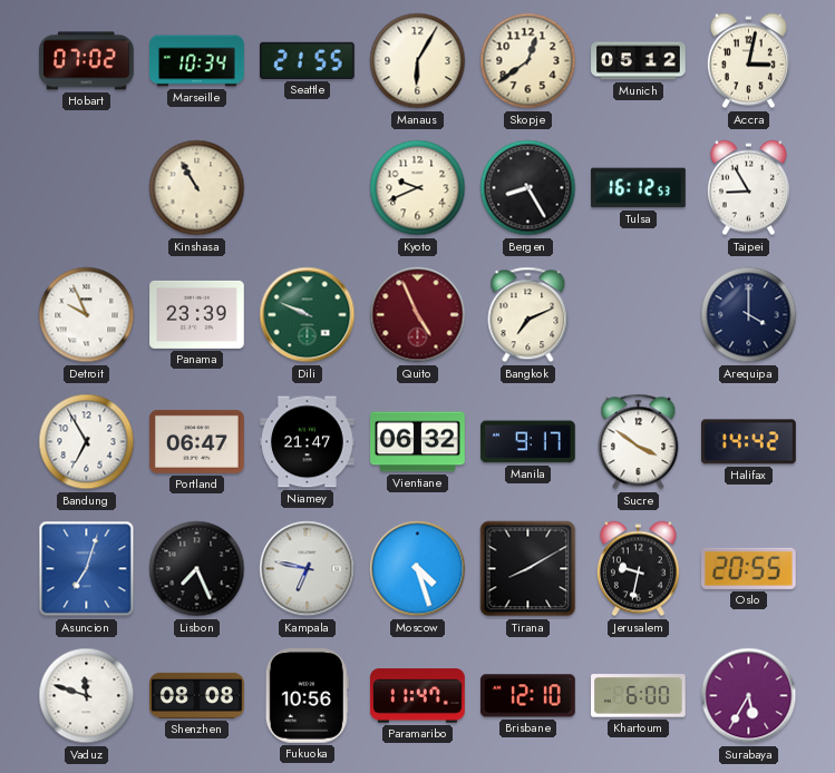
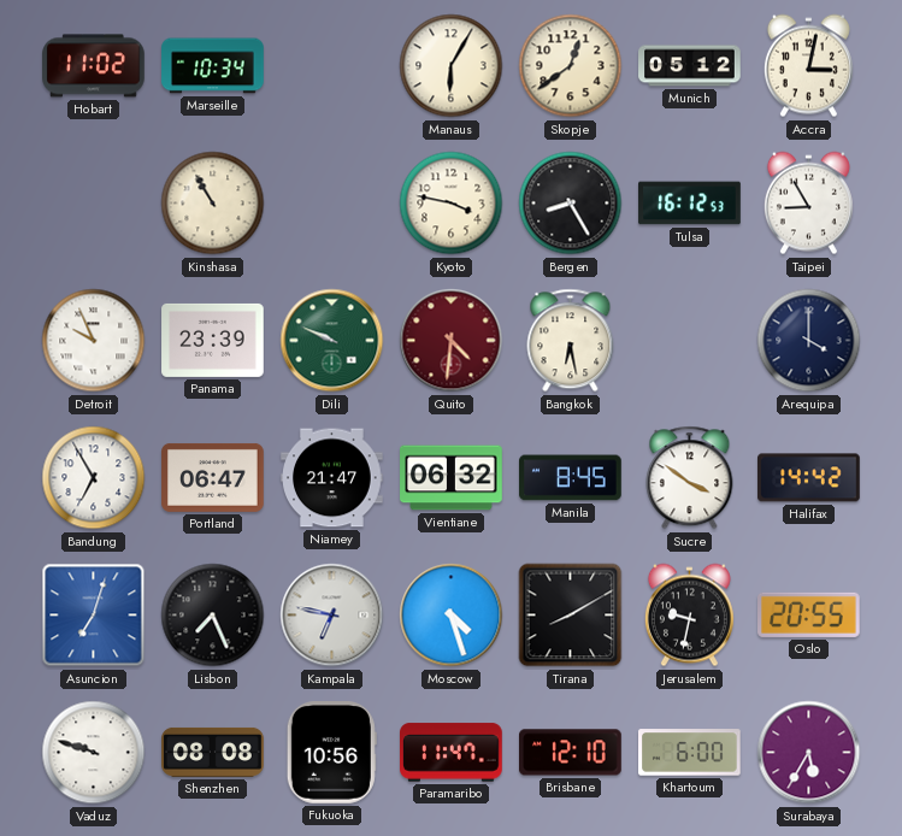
Hobart: 07:02 -> 11:02
Seattle: 21:55 -> none
Kyoto: 9:41 -> 3:47
Quito: 4:56 -> 4:31
Bangkok: 7:11 -> 6:28
Manila: 9:17 -> 8:45
Vaduz: 11:48 -> 9:48
